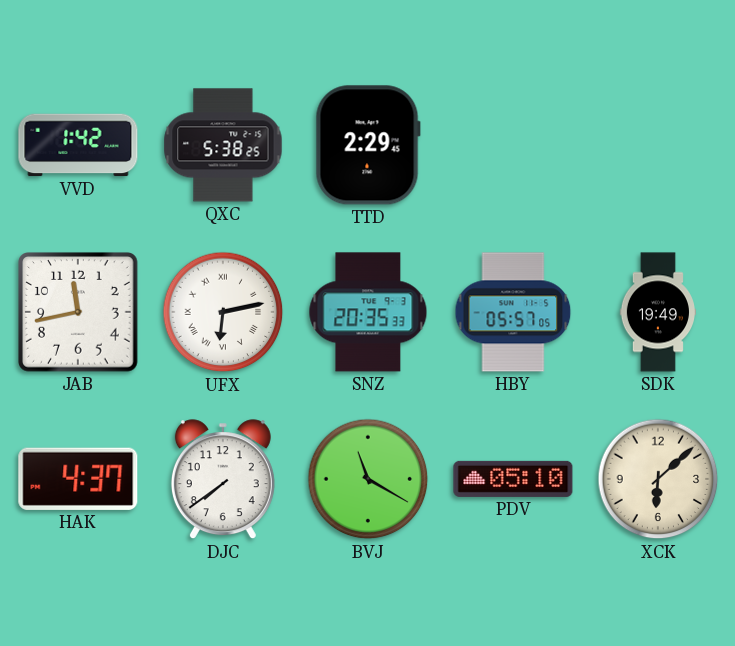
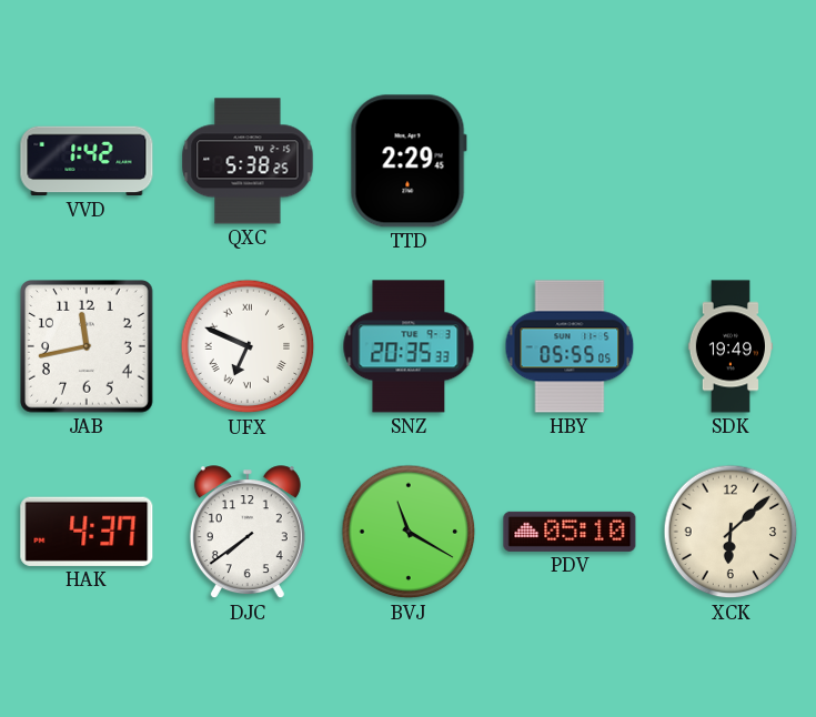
UFX: 6:13 -> 6:49
HBY: 05:57 -> 05:55
